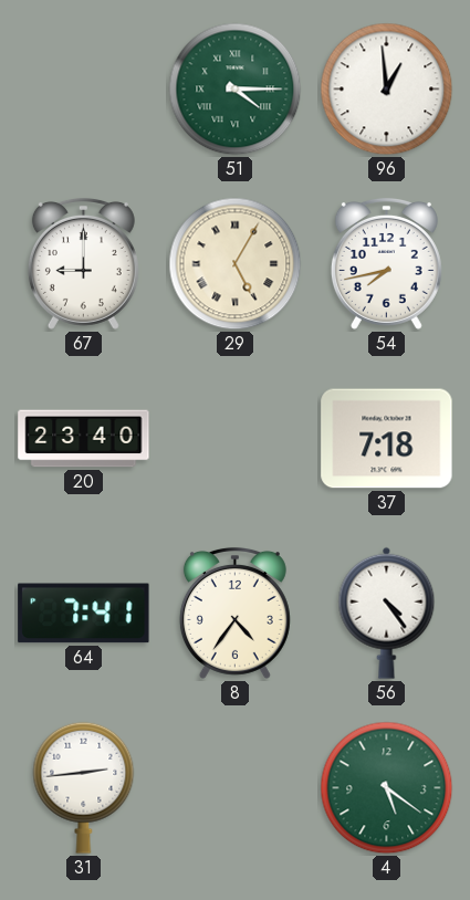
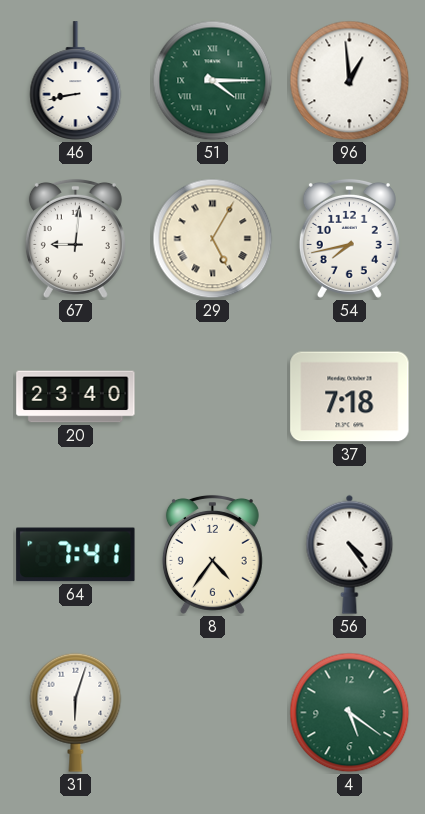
46: none -> 8:43
67: 9:00 -> 9:01
31: 2:44 -> 6:03
